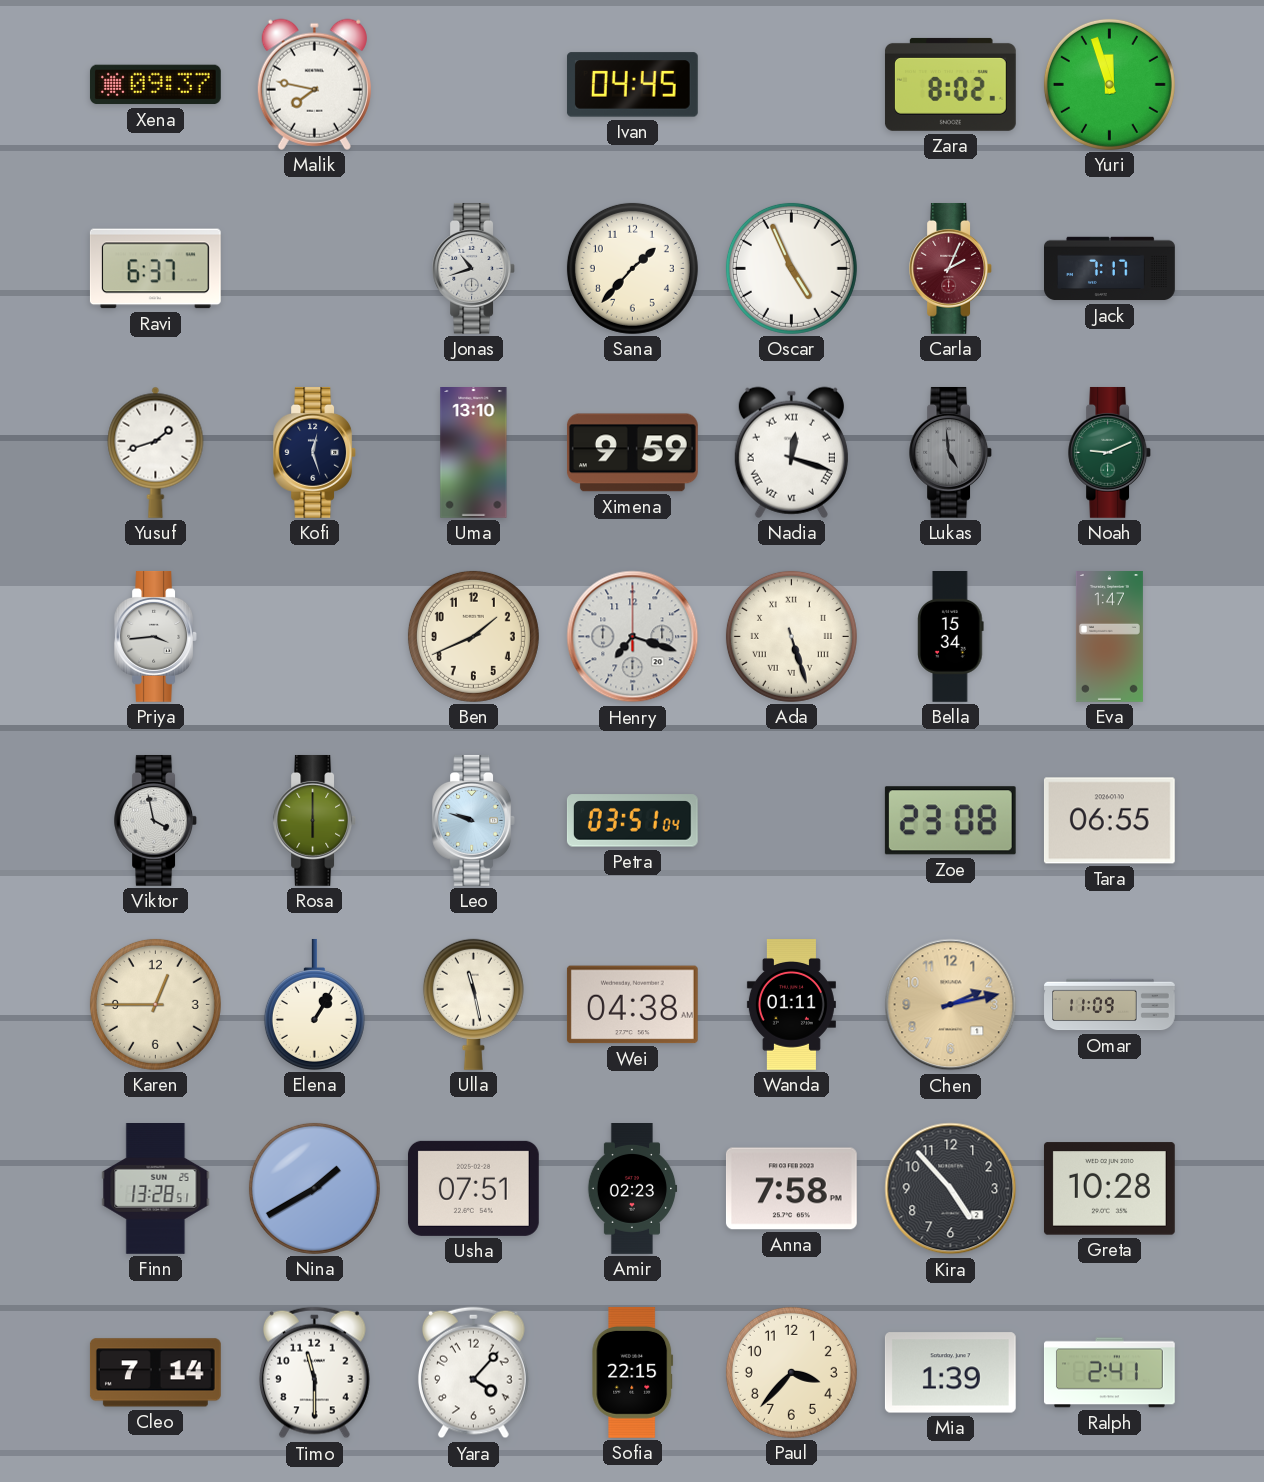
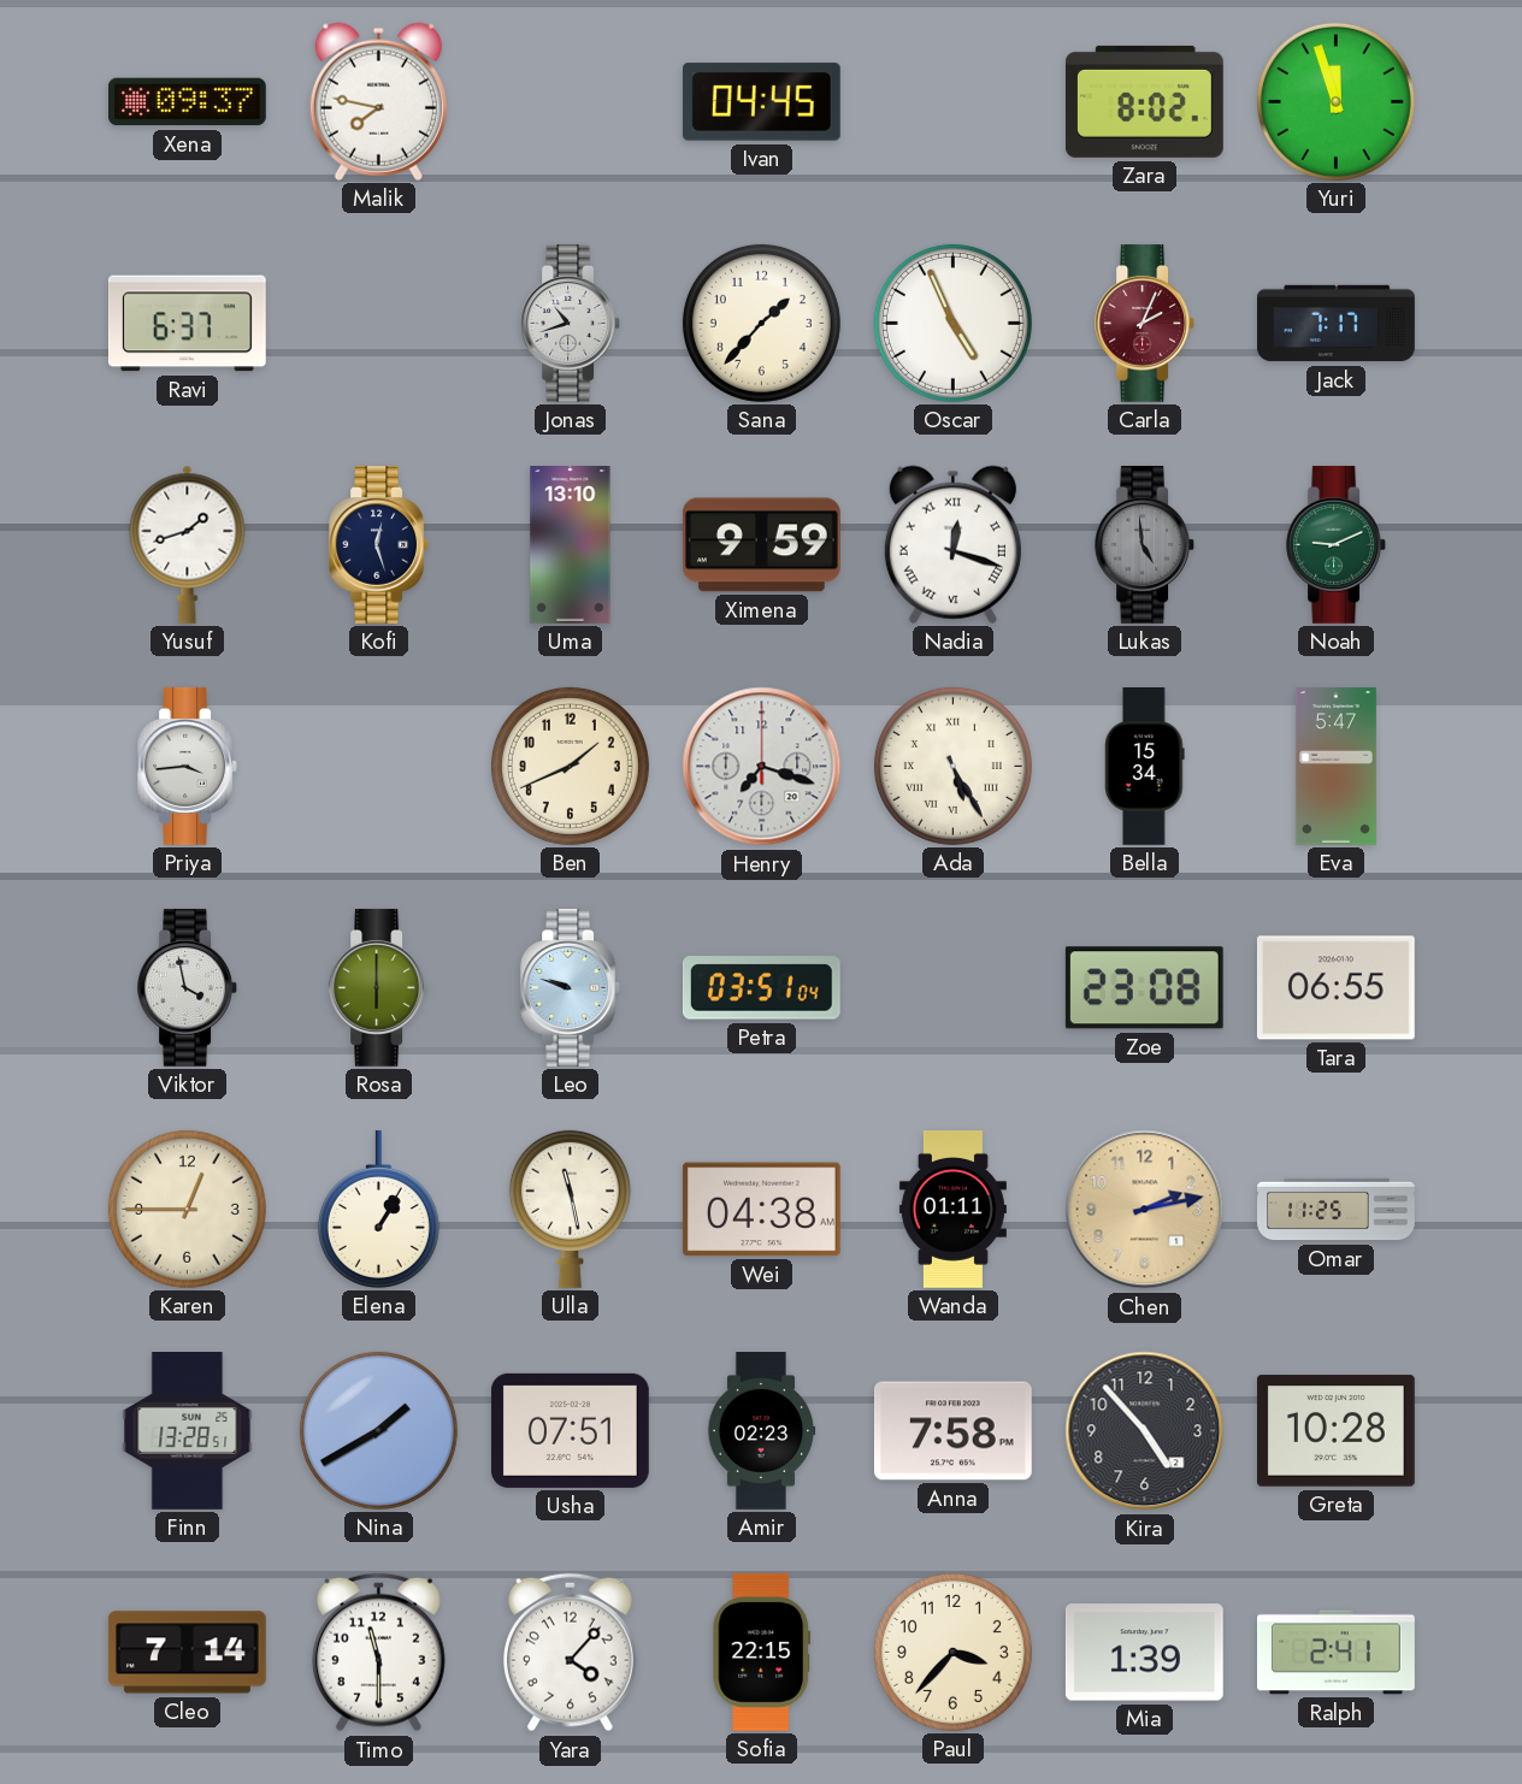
Ada: 5:27 -> 5:25
Eva: 1:47 -> 5:47
Omar: 11:09 -> 11:25
